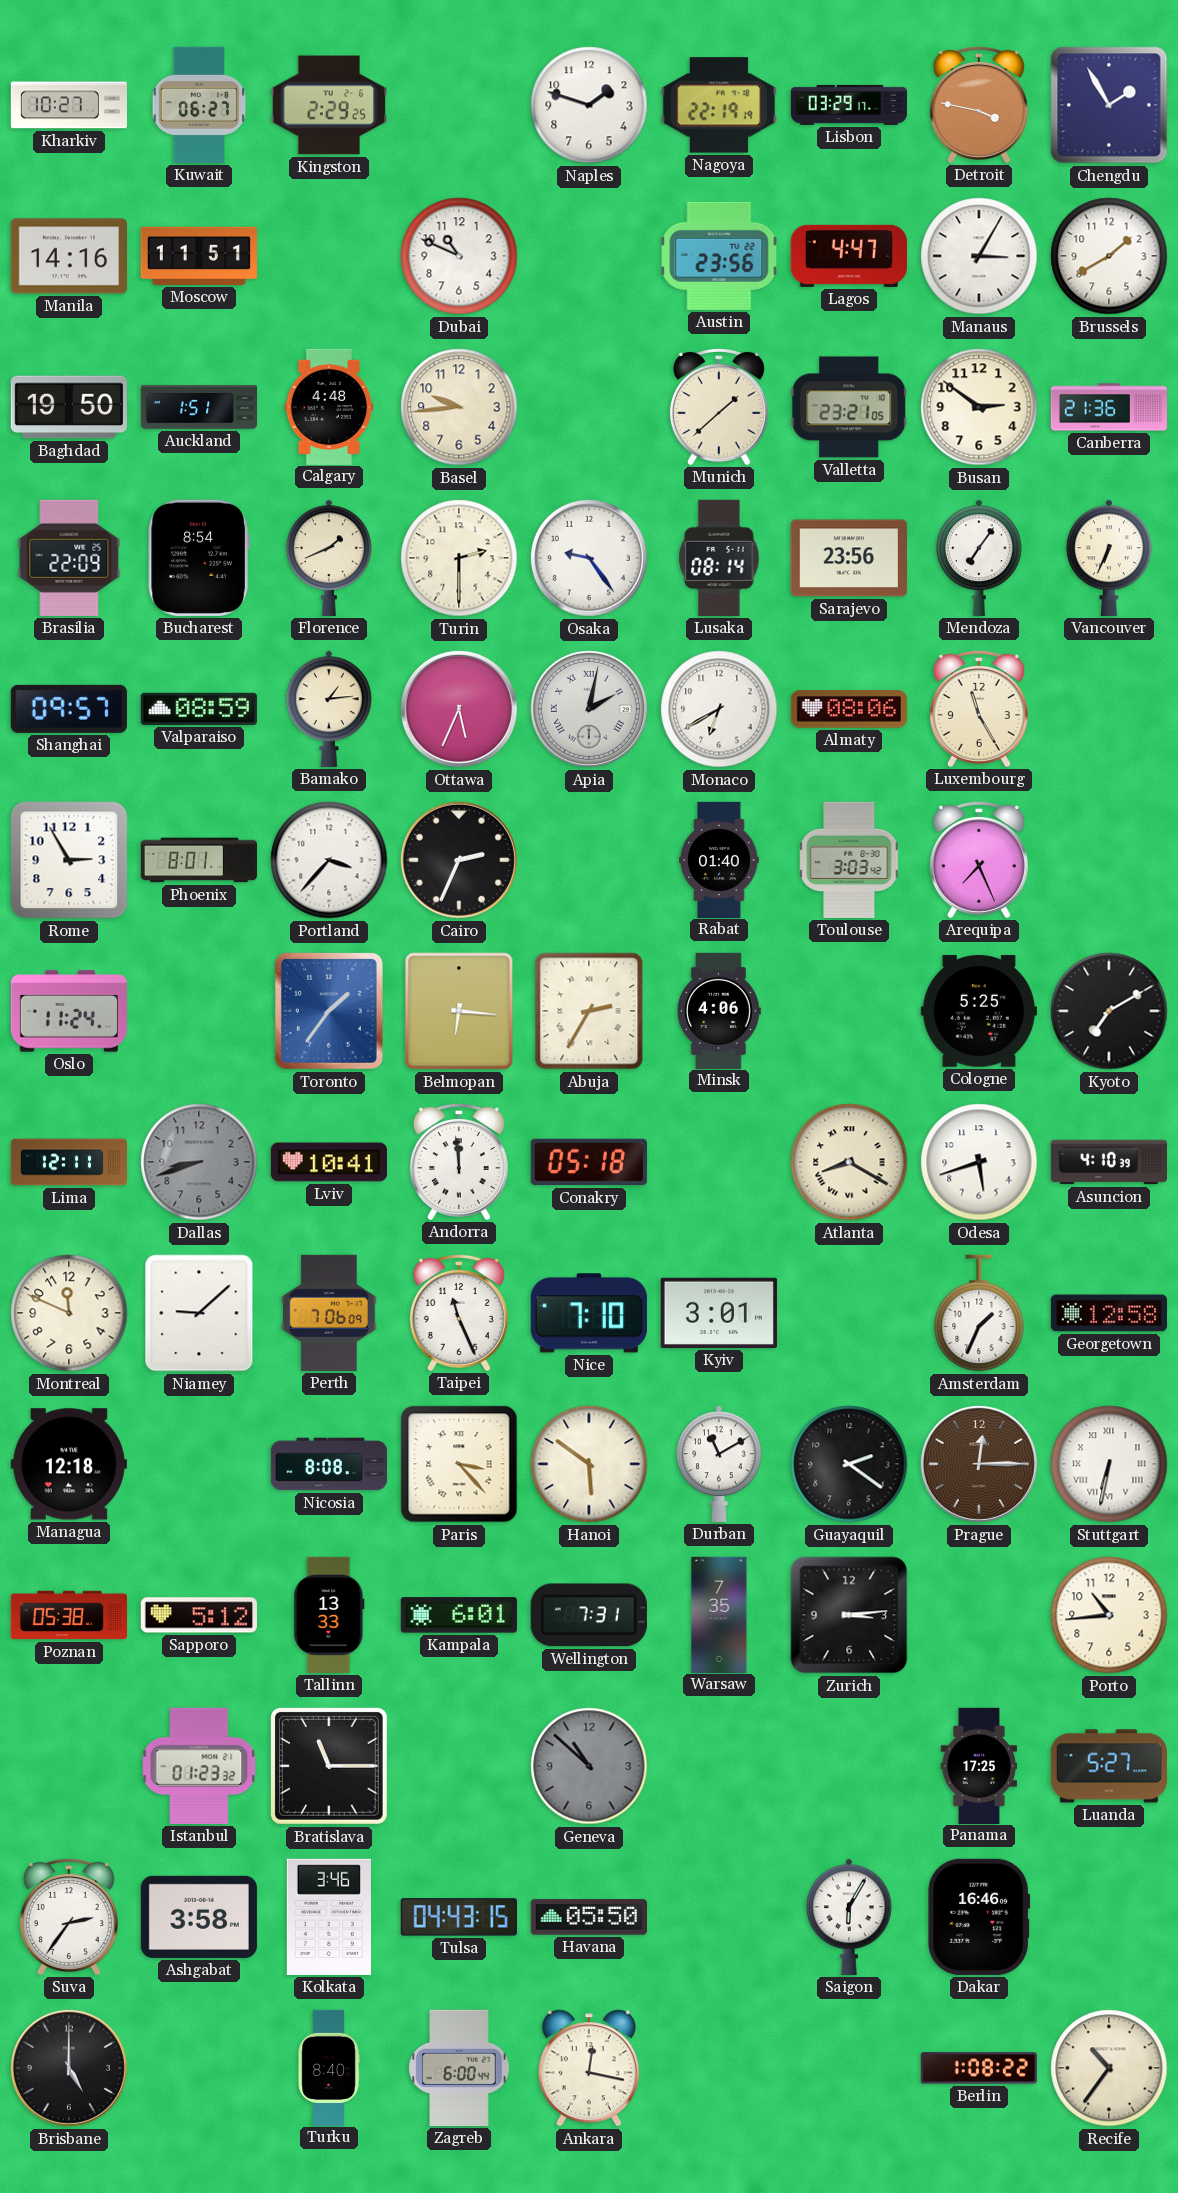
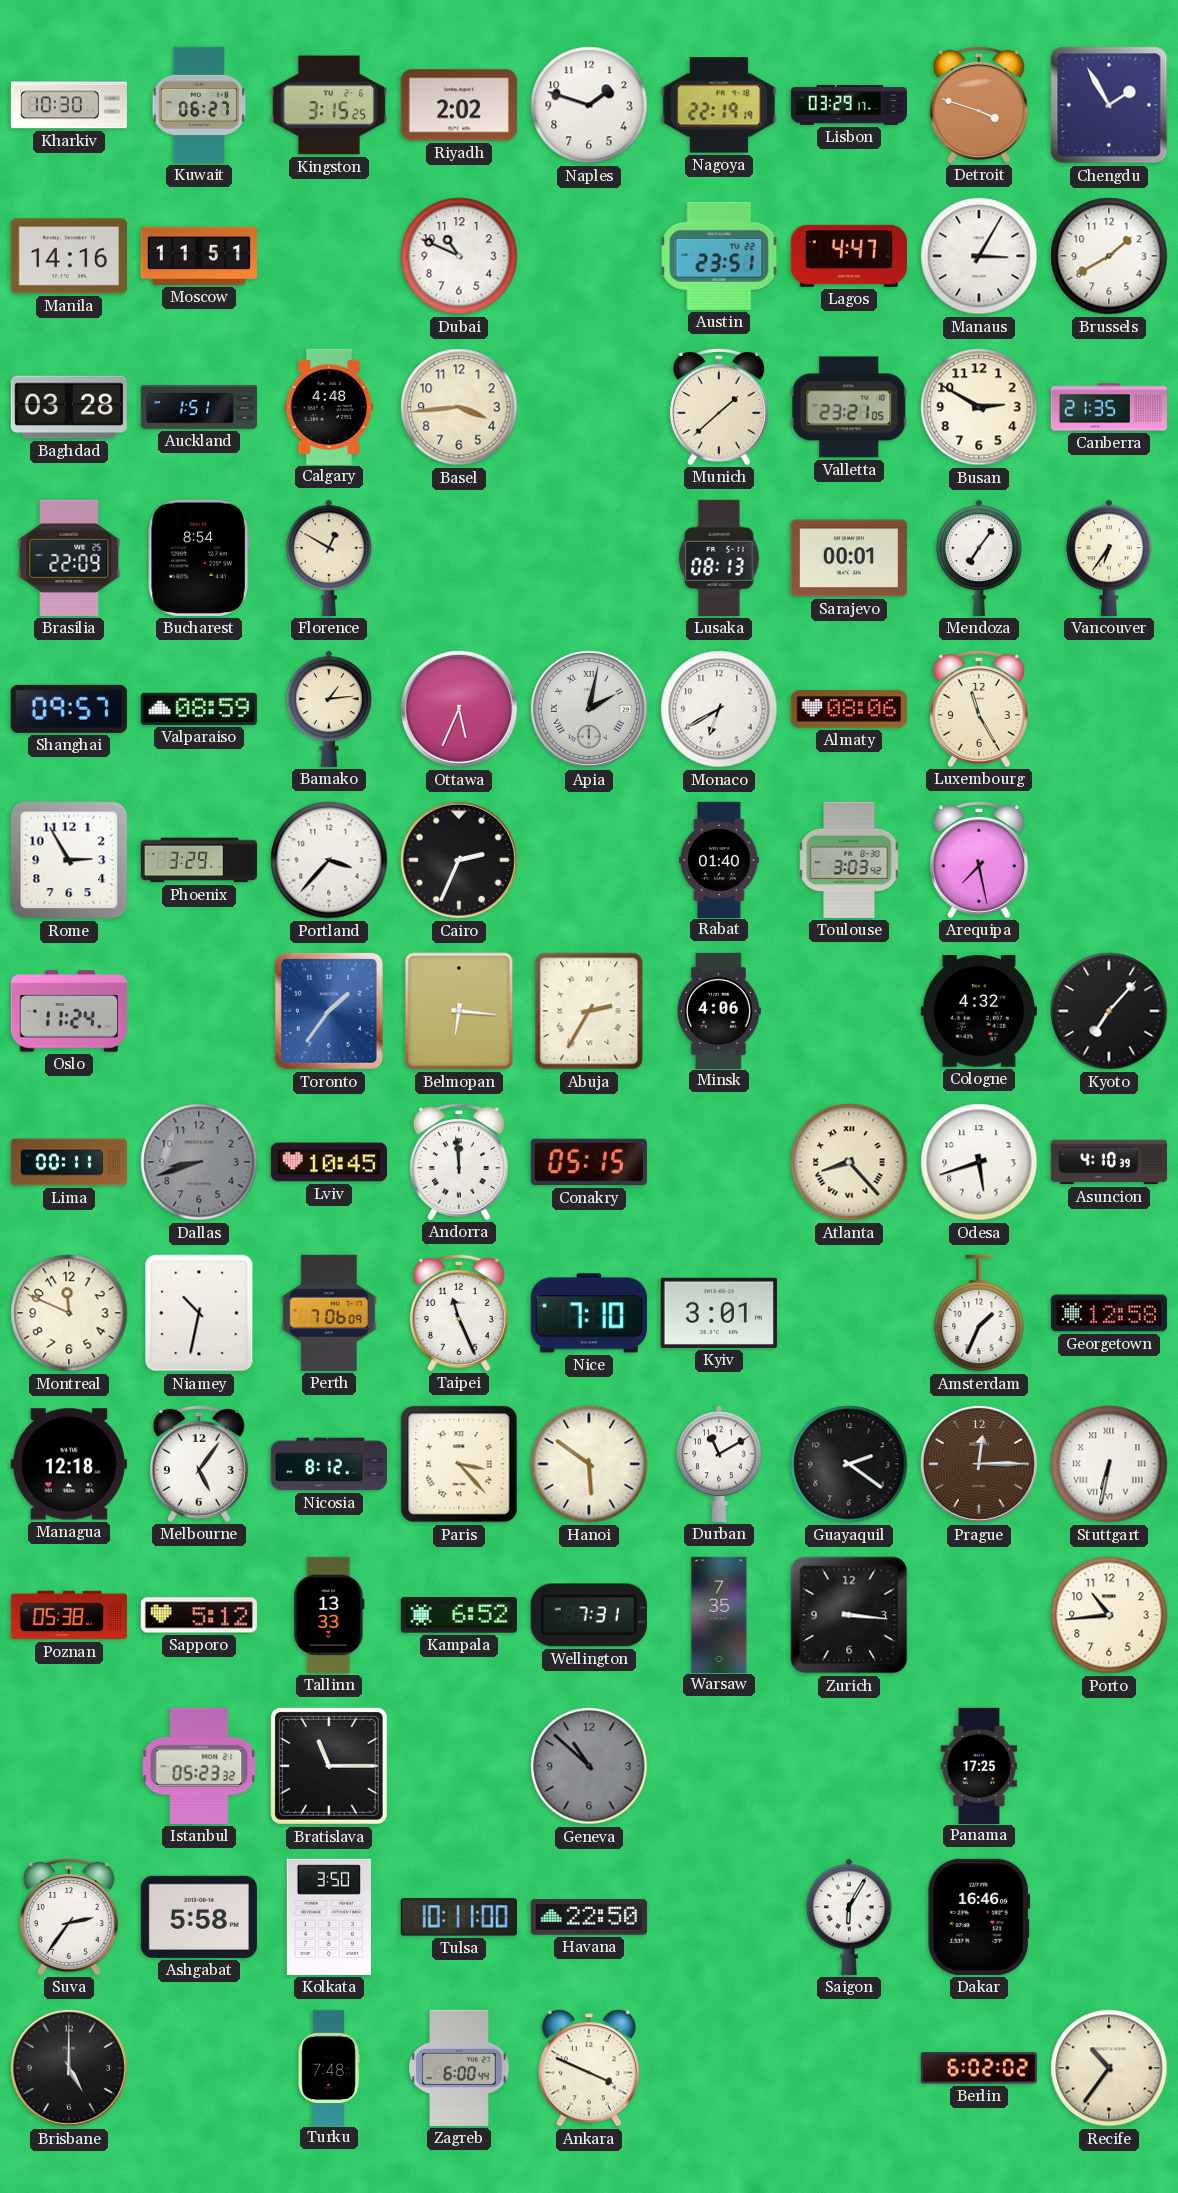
Kharkiv: 10:27 -> 10:30
Kingston: 2:29 -> 3:15
Riyadh: none -> 2:02
Detroit: 3:47 -> 3:48
Austin: 23:56 -> 23:51
Baghdad: 19:50 -> 03:28
Basel: 9:44 -> 3:44
Busan: 2:51 -> 2:50
Canberra: 21:36 -> 21:35
Florence: 1:41 -> 12:50
Turin: 2:30 -> none
Osaka: 9:24 -> none
Lusaka: 08:14 -> 08:13
Sarajevo: 23:56 -> 00:01
Vancouver: 6:34 -> 6:36
Phoenix: 8:01 -> 3:29
Arequipa: 7:26 -> 7:28
Cologne: 5:25 -> 4:32
Kyoto: 7:10 -> 7:07
Lima: 12:11 -> 00:11
Lviv: 10:41 -> 10:45
Conakry: 05:18 -> 05:15
Atlanta: 8:20 -> 8:23
Niamey: 9:08 -> 10:32
Melbourne: none -> 5:06
Nicosia: 8:08 -> 8:12
Kampala: 6:01 -> 6:52
Zurich: 3:14 -> 3:16
Istanbul: 01:23 -> 05:23
Luanda: 5:27 -> none
Ashgabat: 3:58 -> 5:58
Kolkata: 3:46 -> 3:50
Tulsa: 04:43 -> 10:11
Havana: 05:50 -> 22:50
Turku: 8:40 -> 7:48
Ankara: 12:17 -> 3:49
Berlin: 1:08 -> 6:02
